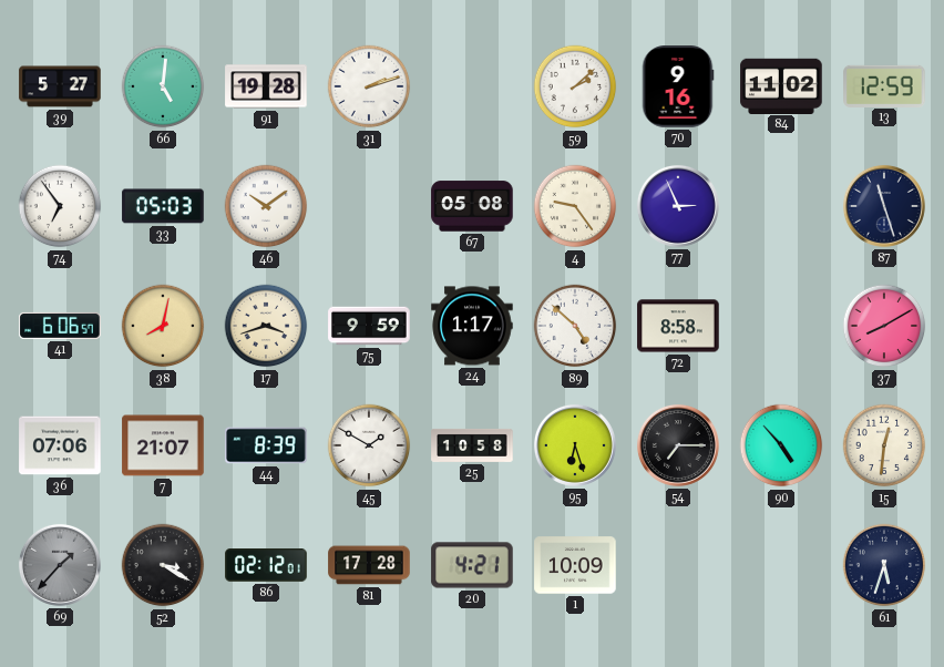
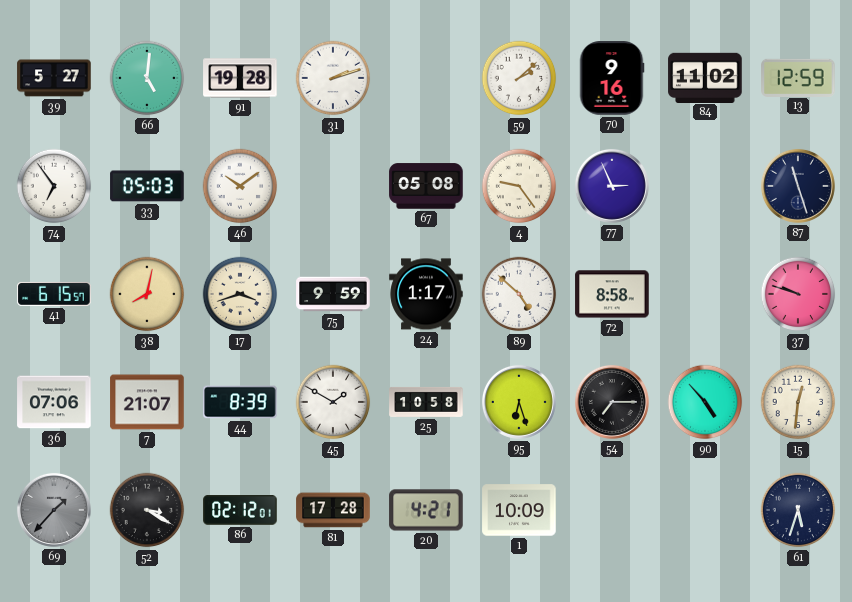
41: 6:06 -> 6:15
37: 8:10 -> 9:48
